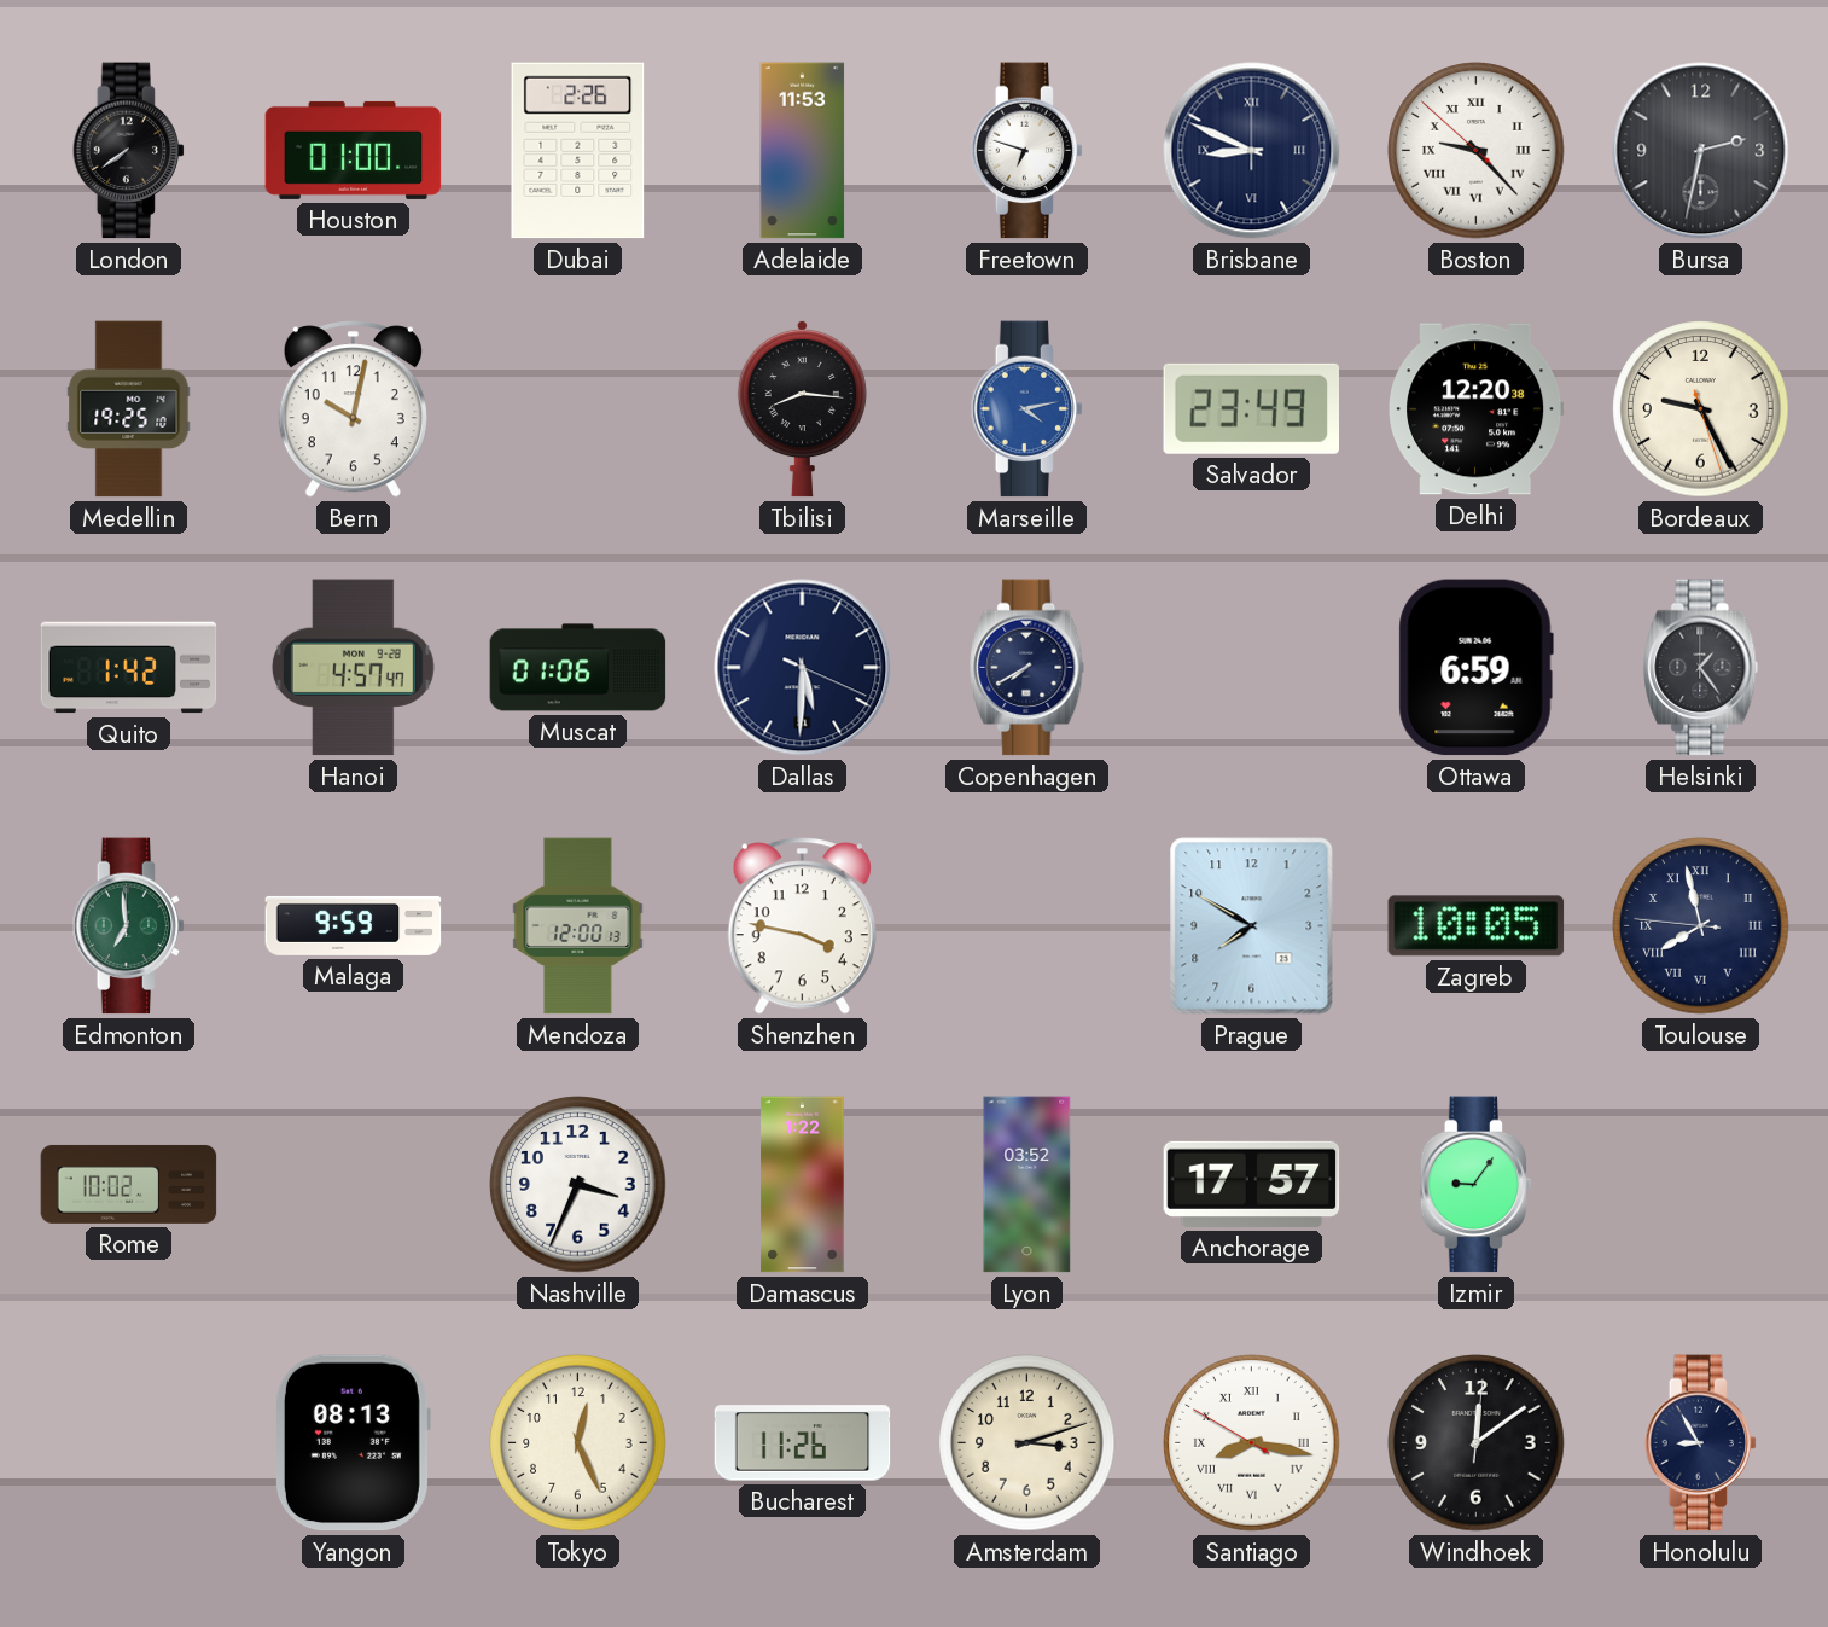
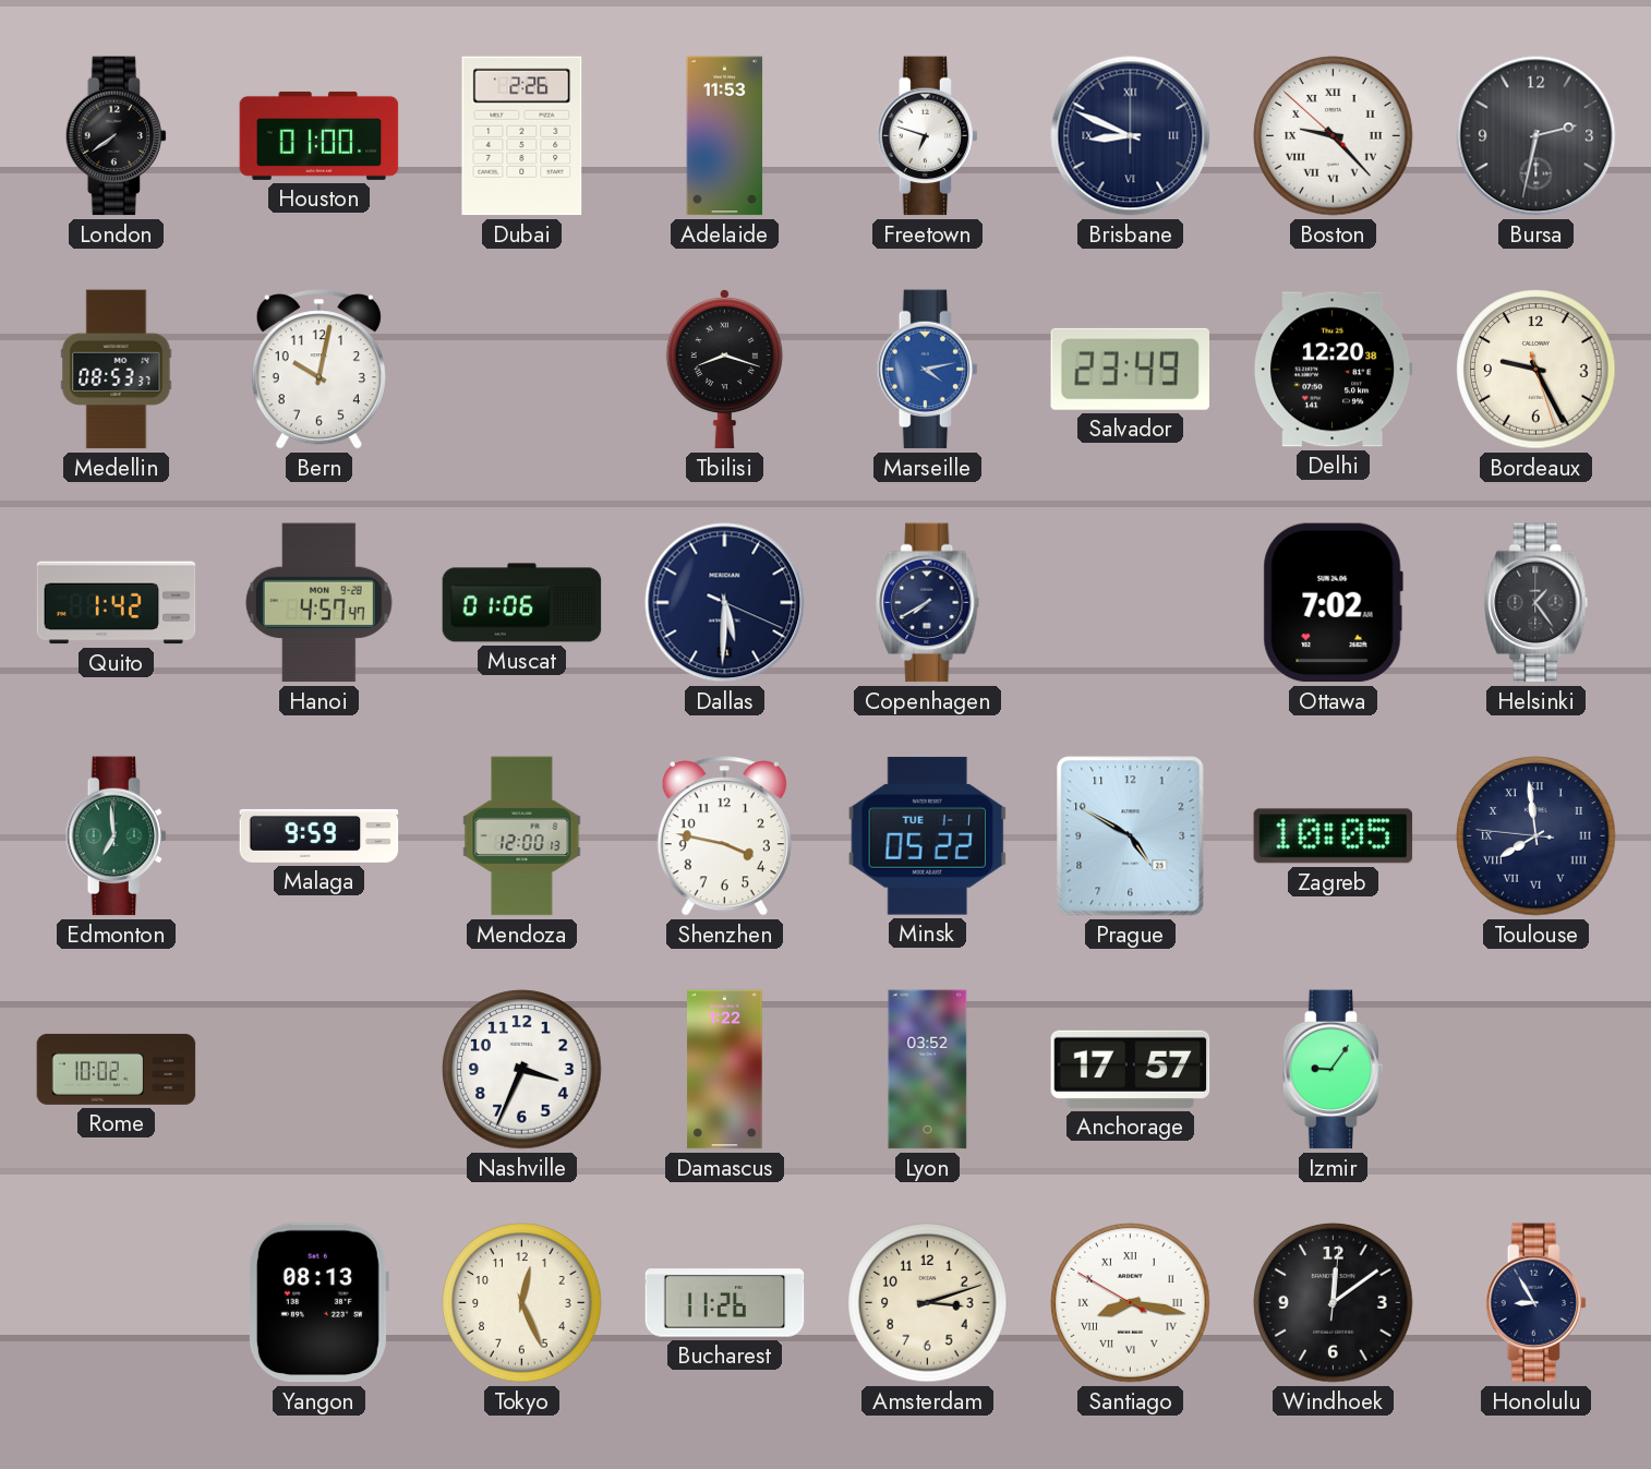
Medellin: 19:25 -> 08:53
Tbilisi: 8:16 -> 8:18
Ottawa: 6:59 -> 7:02
Minsk: none -> 05:22
Prague: 7:50 -> 4:50
Toulouse: 7:57 -> 7:58
